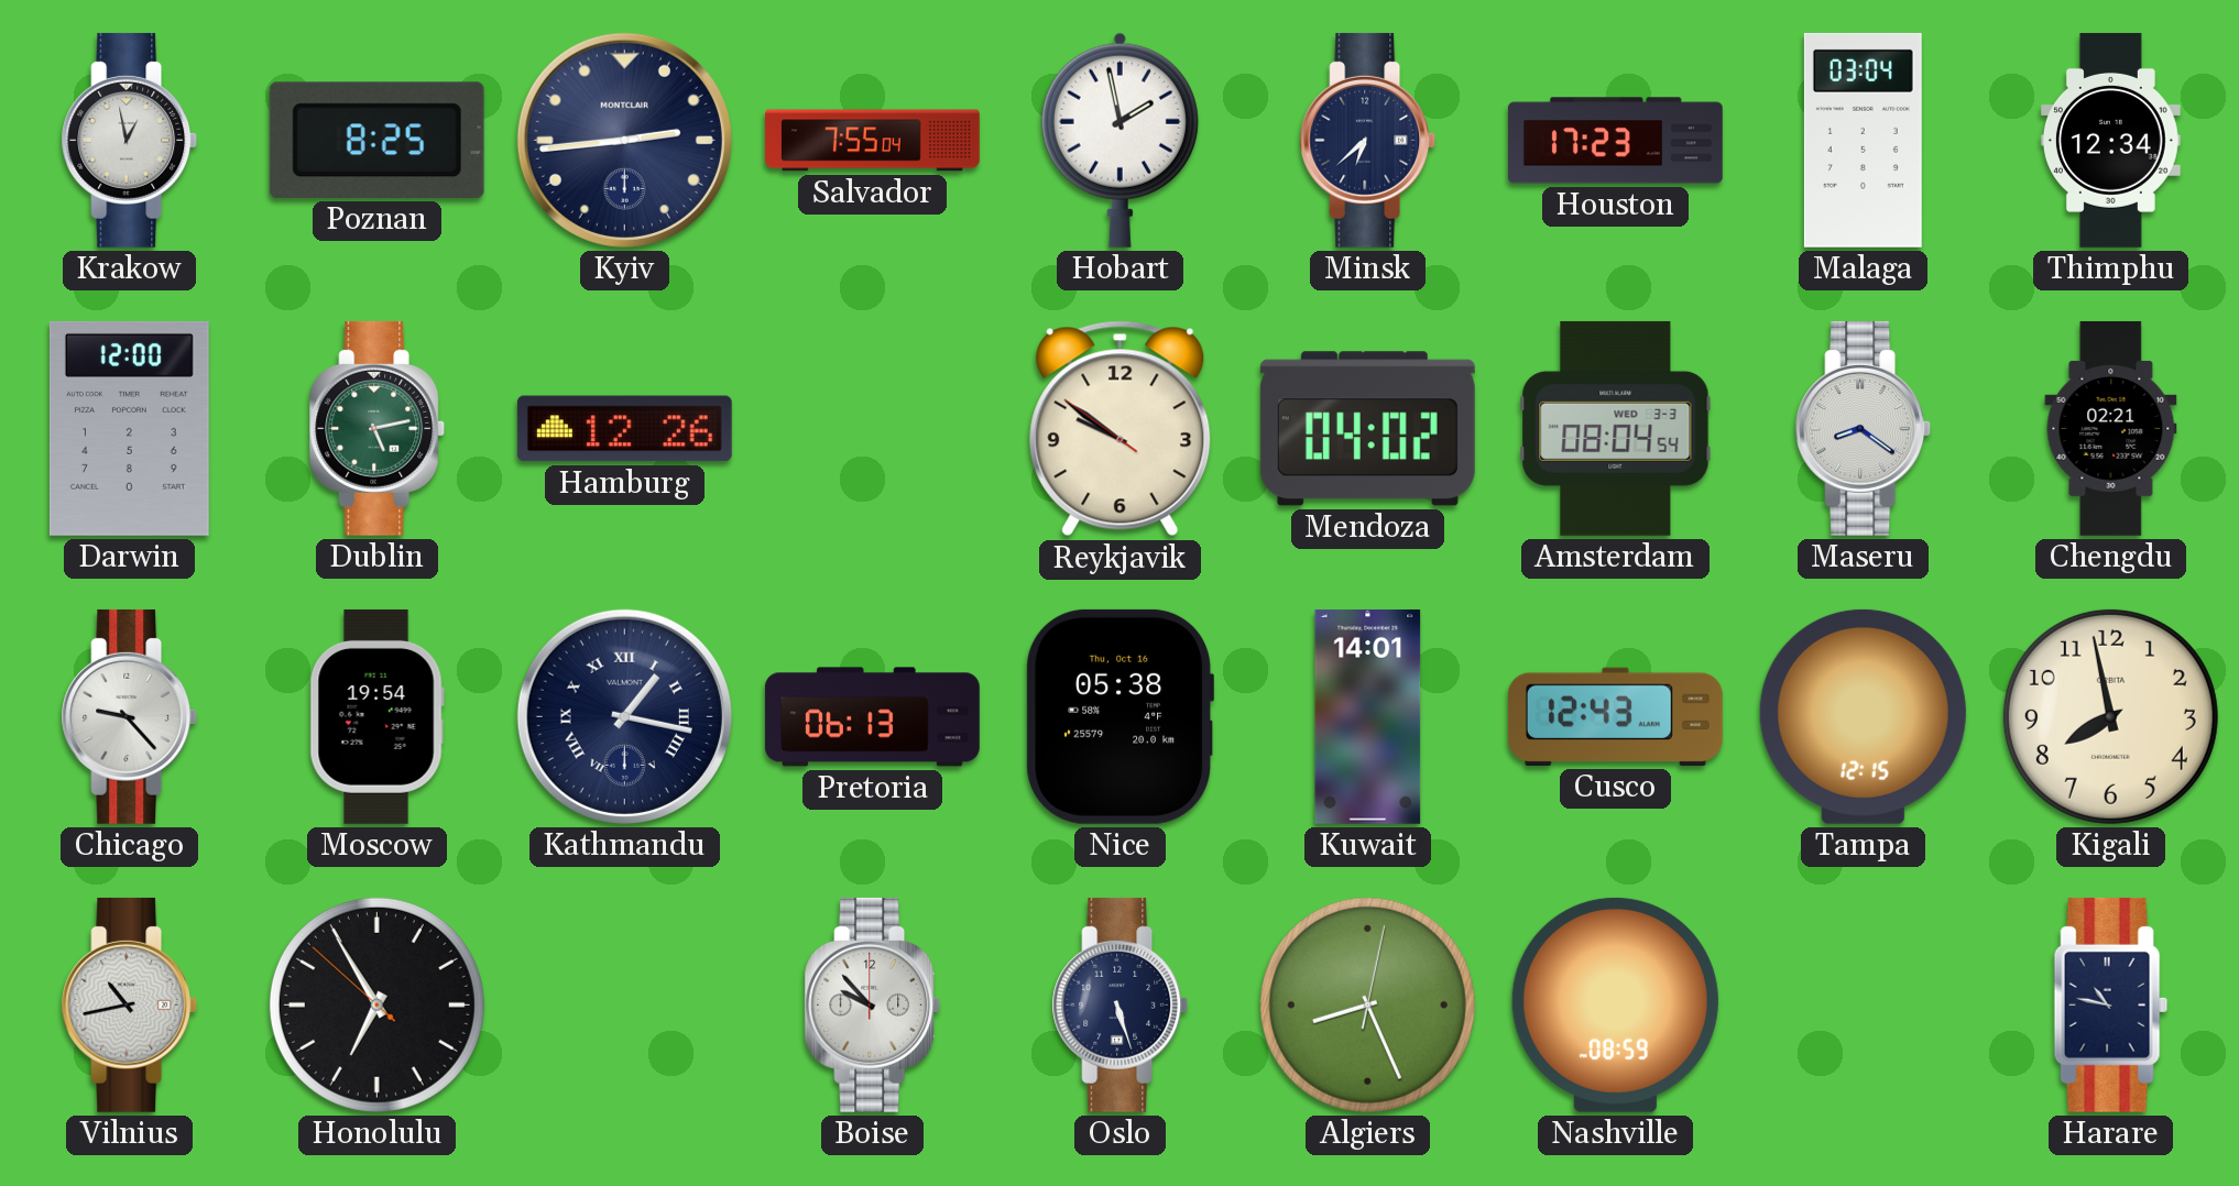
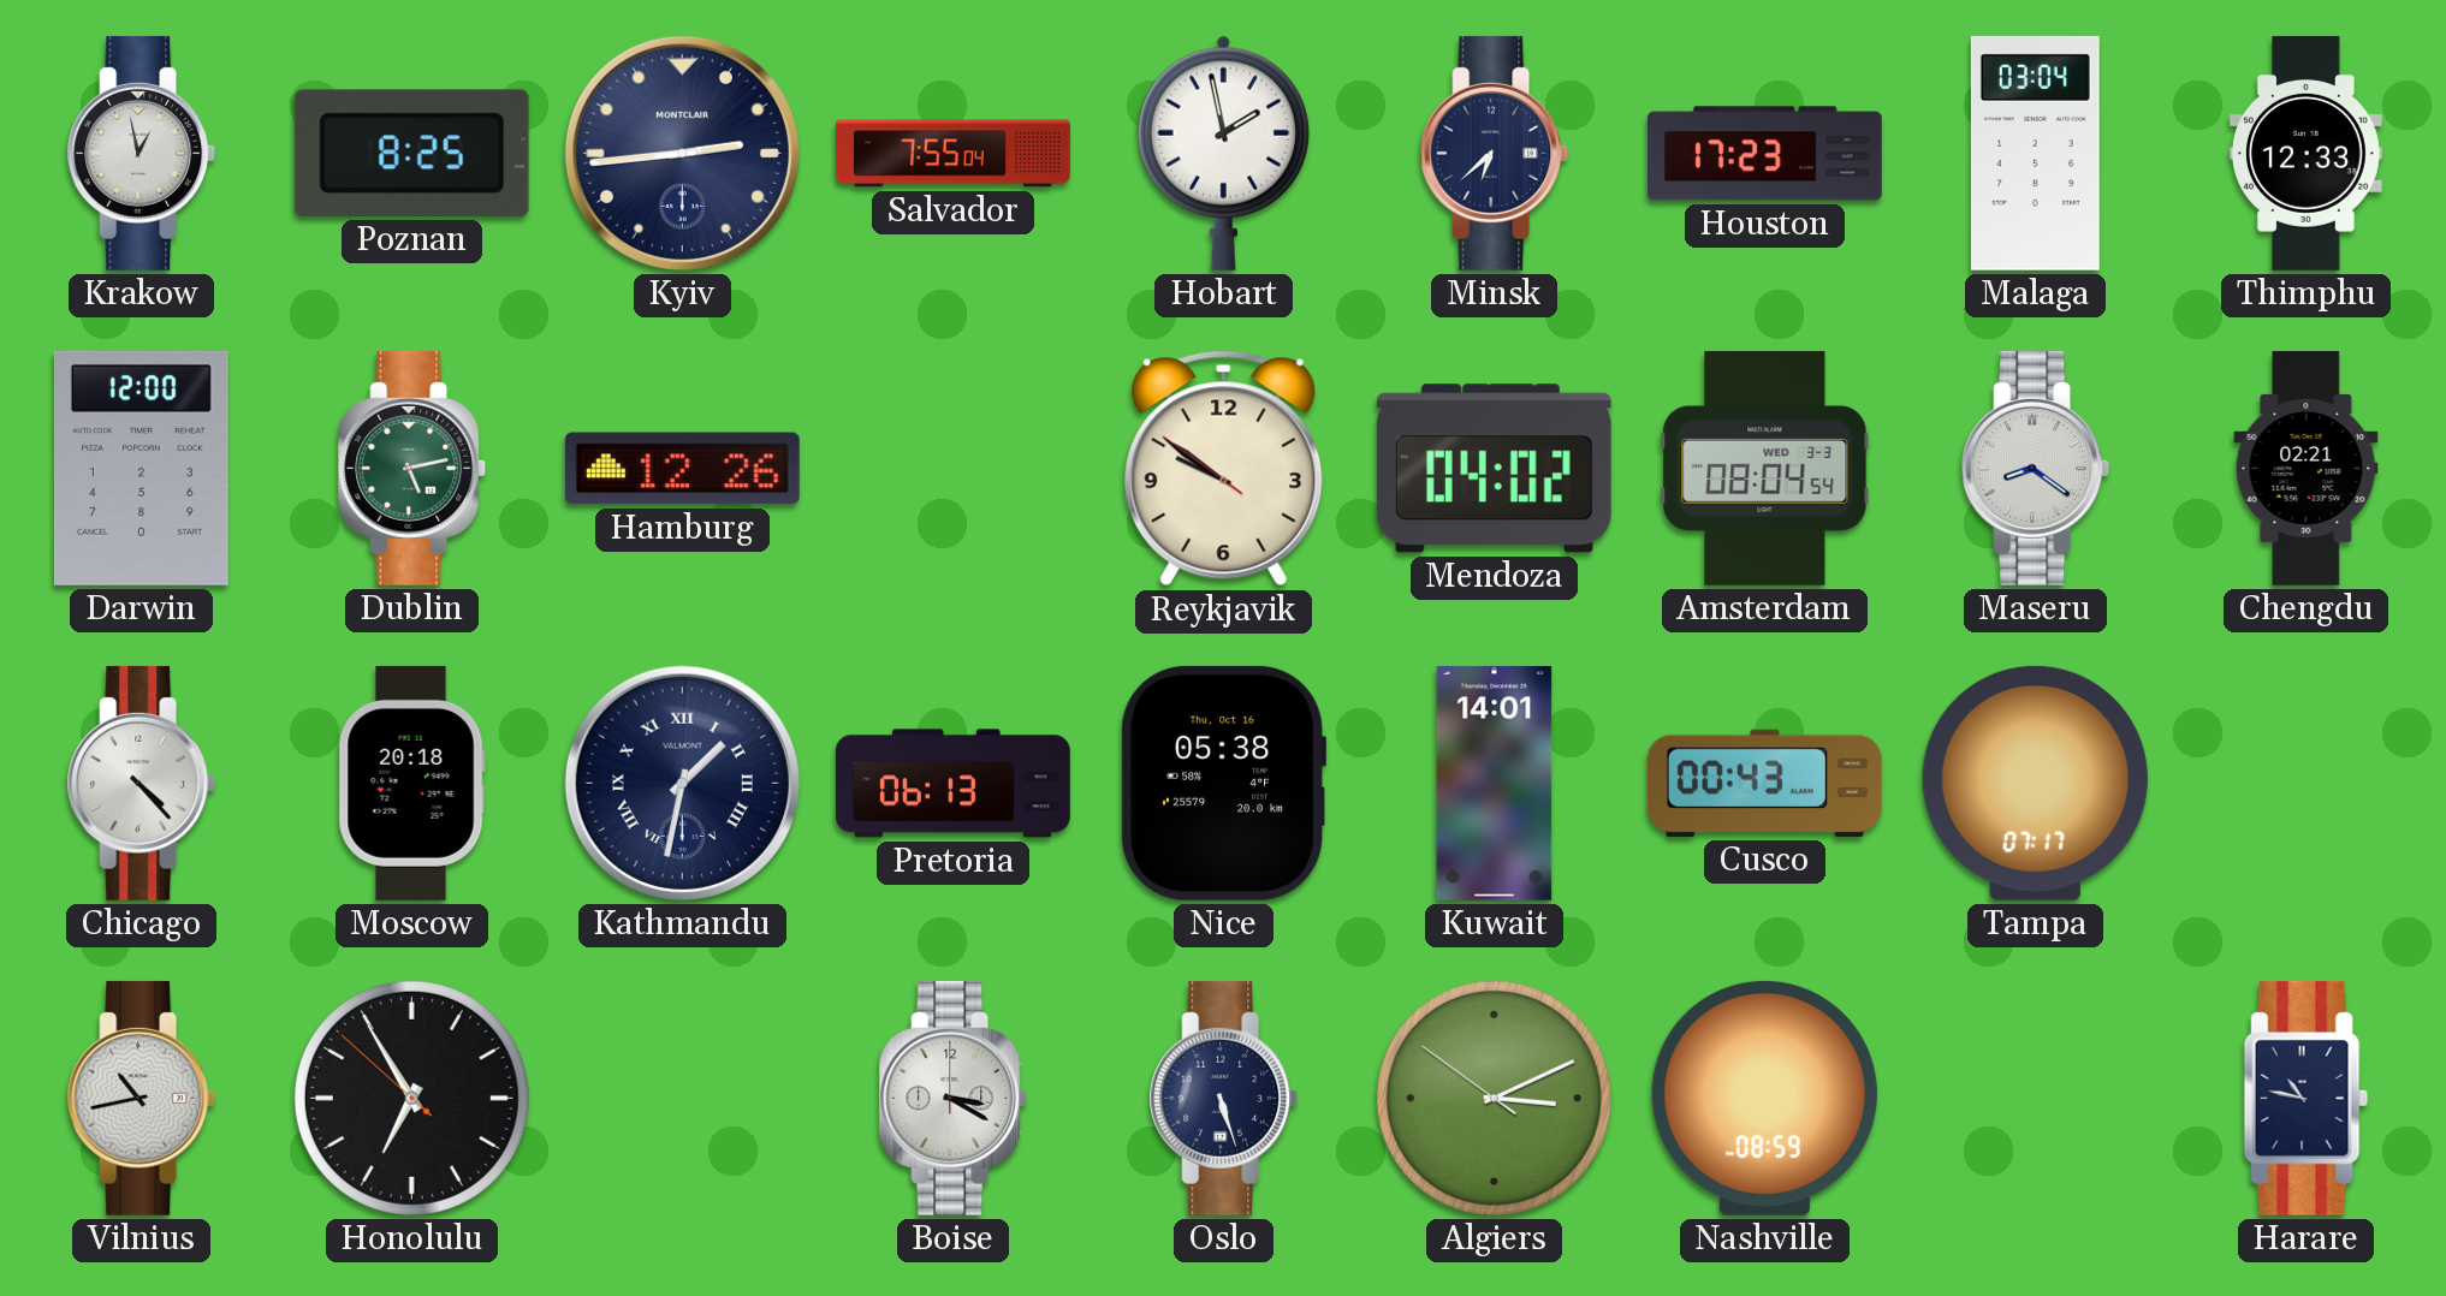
Thimphu: 12:34 -> 12:33
Chicago: 9:23 -> 4:23
Moscow: 19:54 -> 20:18
Kathmandu: 1:17 -> 1:32
Cusco: 12:43 -> 00:43
Tampa: 12:15 -> 07:17
Kigali: 7:58 -> none
Boise: 9:53 -> 3:20
Algiers: 8:26 -> 3:10
